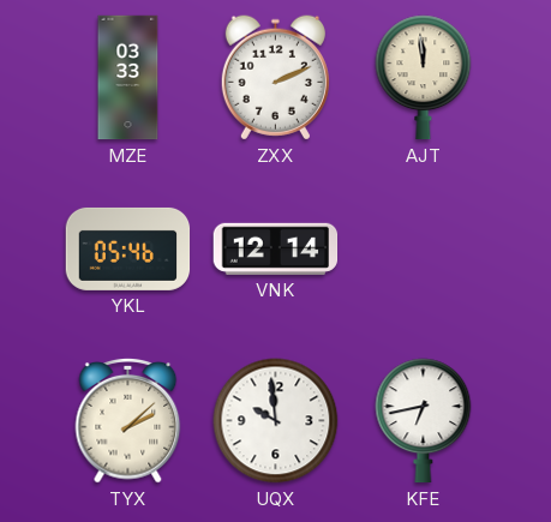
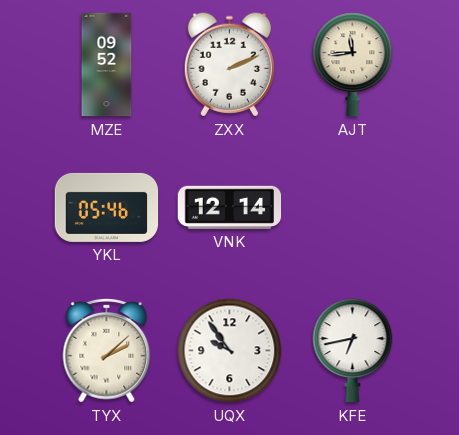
MZE: 03:33 -> 09:52
AJT: 11:59 -> 11:44
UQX: 9:59 -> 9:54
